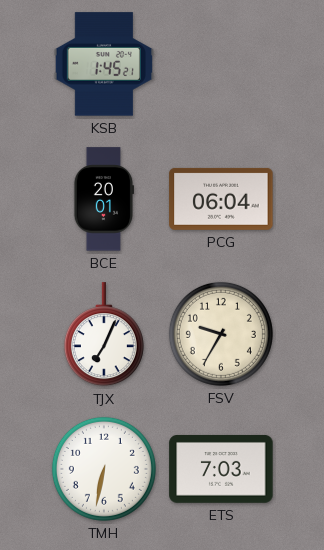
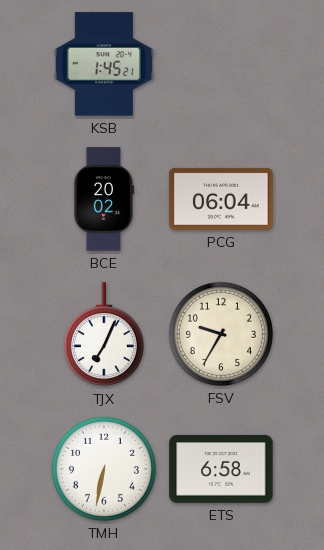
BCE: 20:01 -> 20:02
ETS: 7:03 -> 6:58
